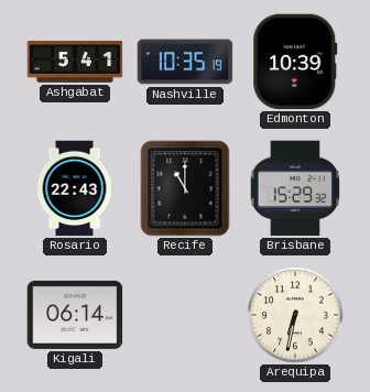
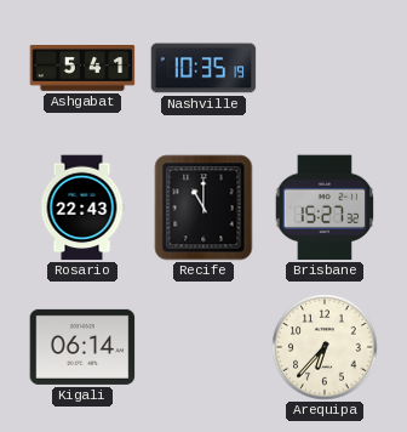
Edmonton: 10:39 -> none
Brisbane: 15:29 -> 15:27
Arequipa: 6:32 -> 6:37
